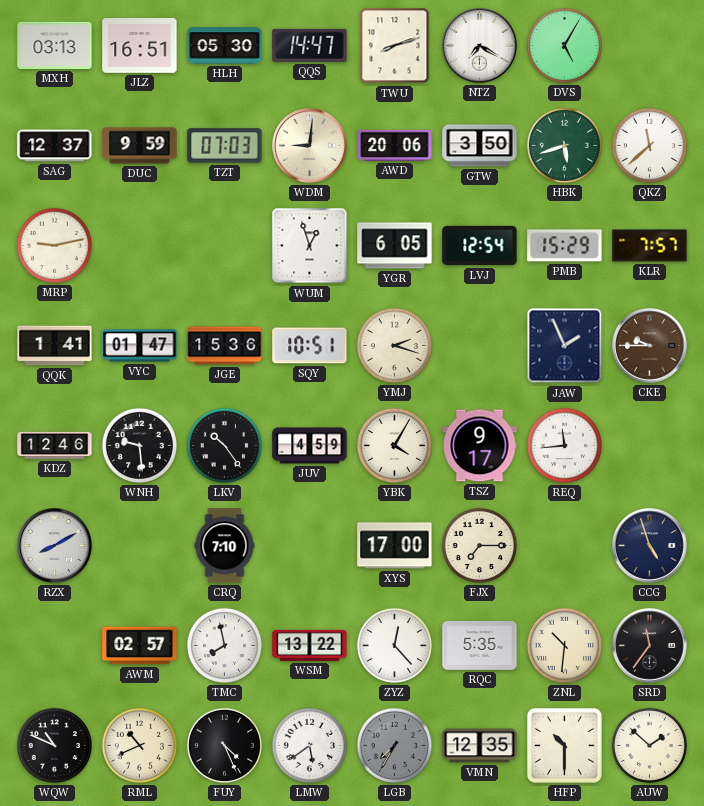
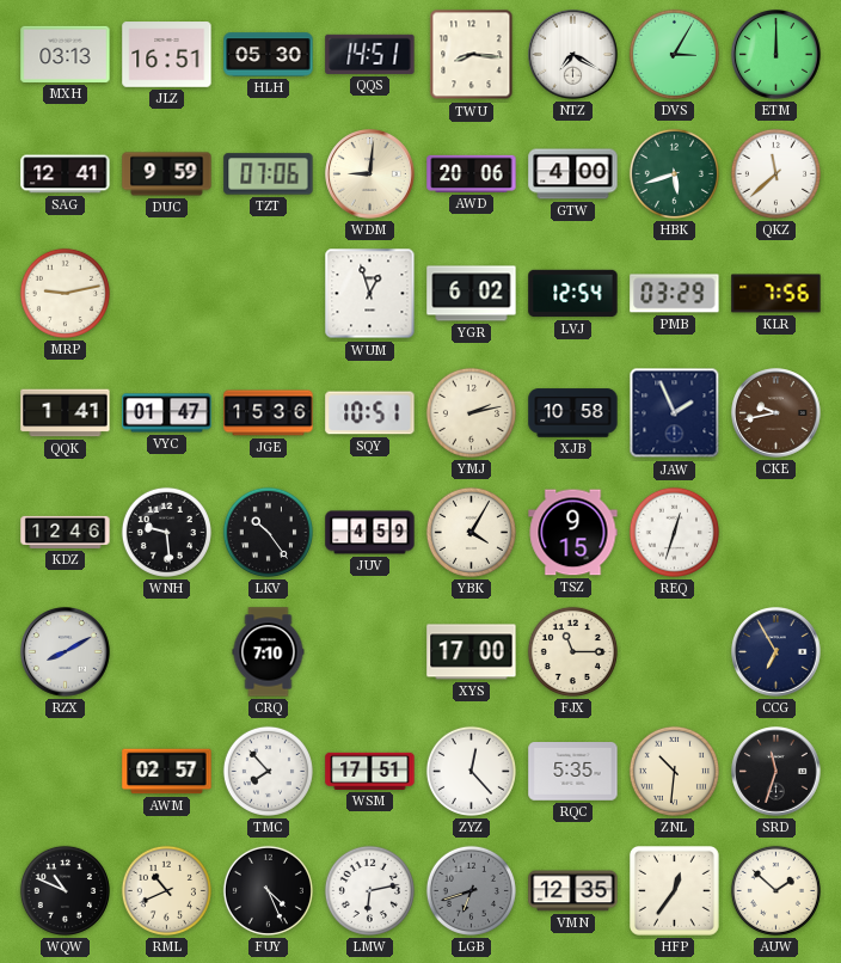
QQS: 14:47 -> 14:51
TWU: 8:12 -> 8:16
DVS: 5:05 -> 3:05
ETM: none -> 12:00
SAG: 12:37 -> 12:41
TZT: 07:03 -> 07:06
GTW: 3:50 -> 4:00
YGR: 6:05 -> 6:02
PMB: 15:29 -> 03:29
KLR: 7:57 -> 7:56
YMJ: 2:18 -> 2:13
XJB: none -> 10:58
CKE: 9:45 -> 9:43
TSZ: 9:17 -> 9:15
REQ: 11:44 -> 12:33
FJX: 7:15 -> 11:15
CCG: 4:57 -> 6:55
TMC: 7:58 -> 7:53
WSM: 13:22 -> 17:51
SRD: 11:36 -> 11:33
LMW: 5:39 -> 6:13
LGB: 7:35 -> 6:42
HFP: 10:30 -> 12:36
